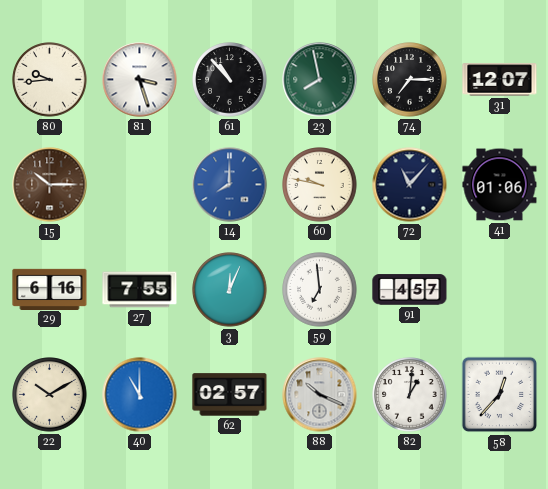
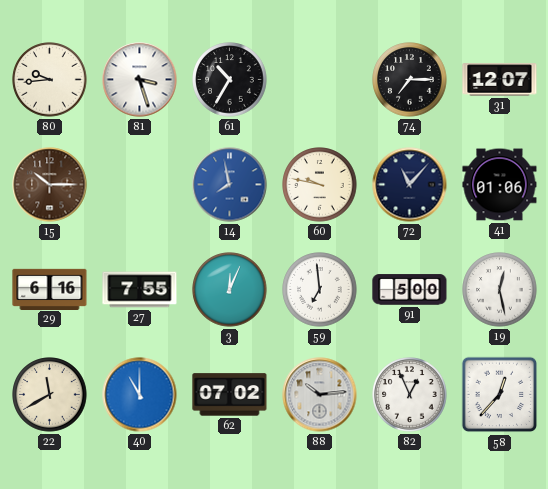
61: 10:53 -> 10:35
23: 7:58 -> none
14: 8:00 -> 7:58
91: 4:57 -> 5:00
19: none -> 12:28
22: 10:10 -> 11:40
62: 02:57 -> 07:02
88: 10:19 -> 10:14
82: 1:01 -> 12:56
